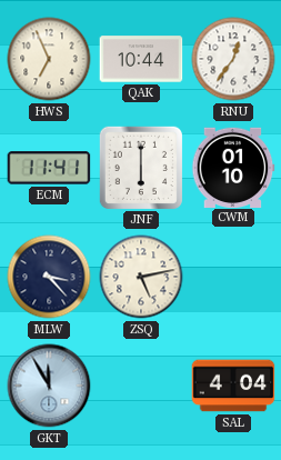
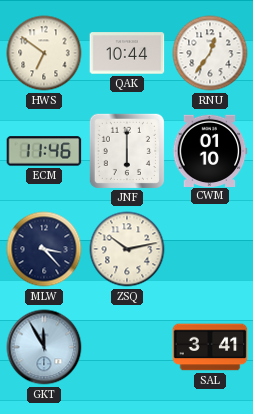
HWS: 6:56 -> 6:51
ECM: 11:41 -> 11:46
ZSQ: 5:13 -> 10:13
SAL: 4:04 -> 3:41
